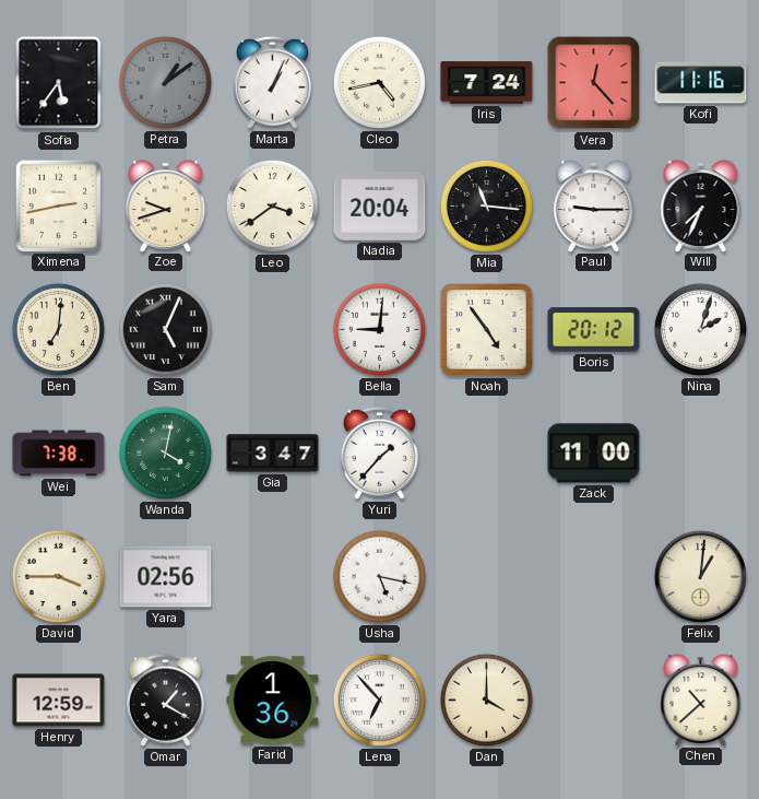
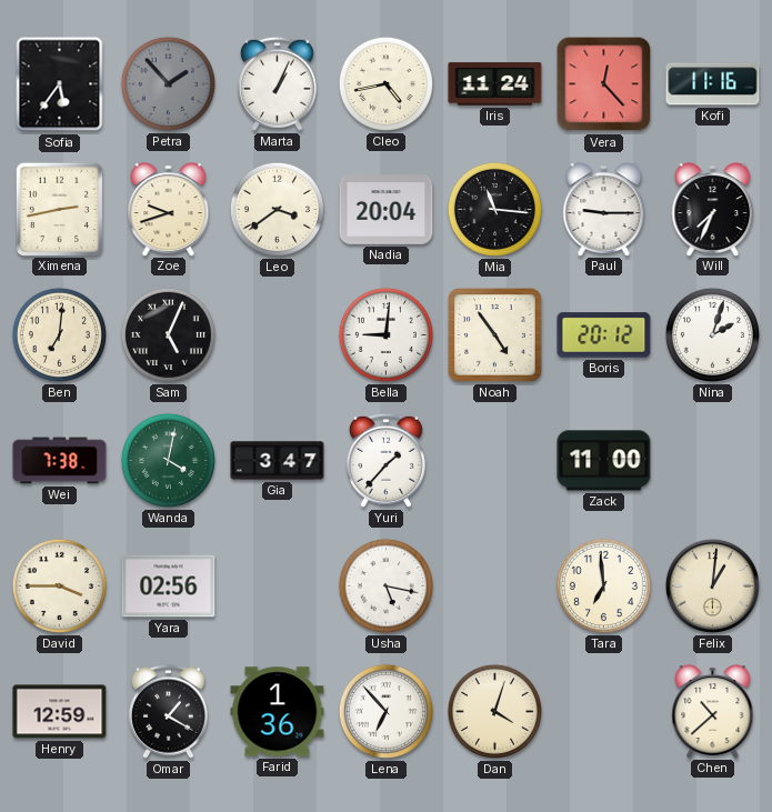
Petra: 1:09 -> 1:53
Iris: 7:24 -> 11:24
Tara: none -> 6:59
Dan: 4:00 -> 4:03
